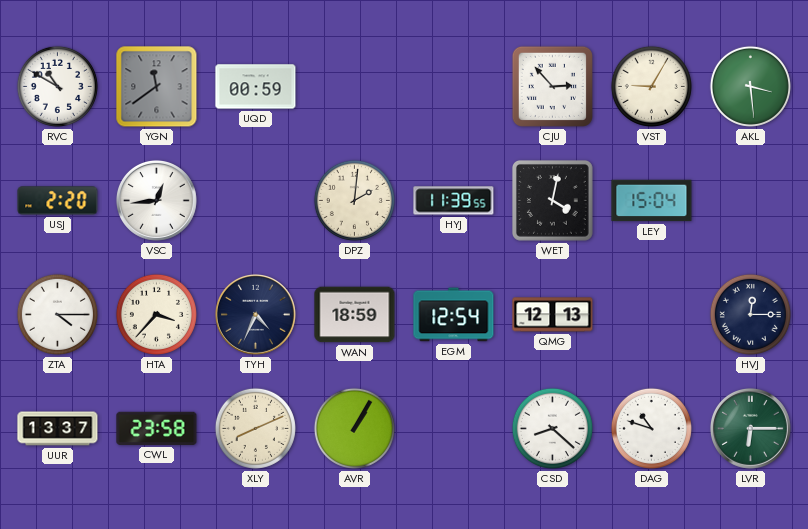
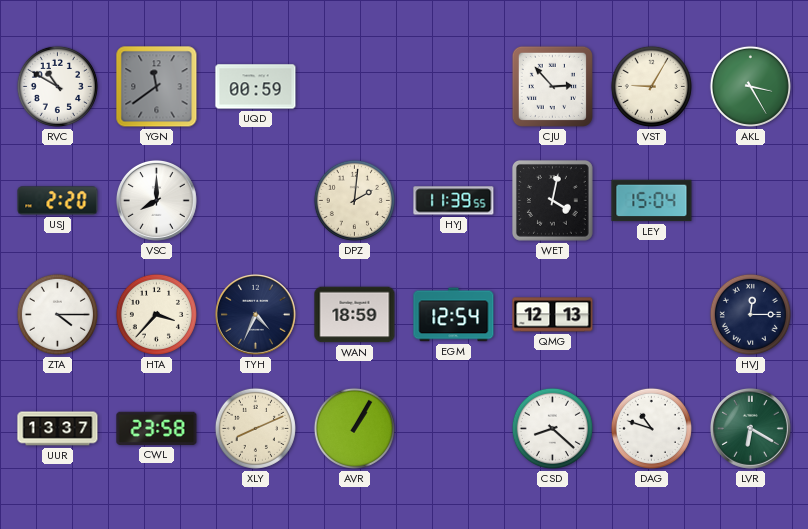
AKL: 3:29 -> 3:25
VSC: 12:44 -> 8:00
LVR: 6:15 -> 6:20
